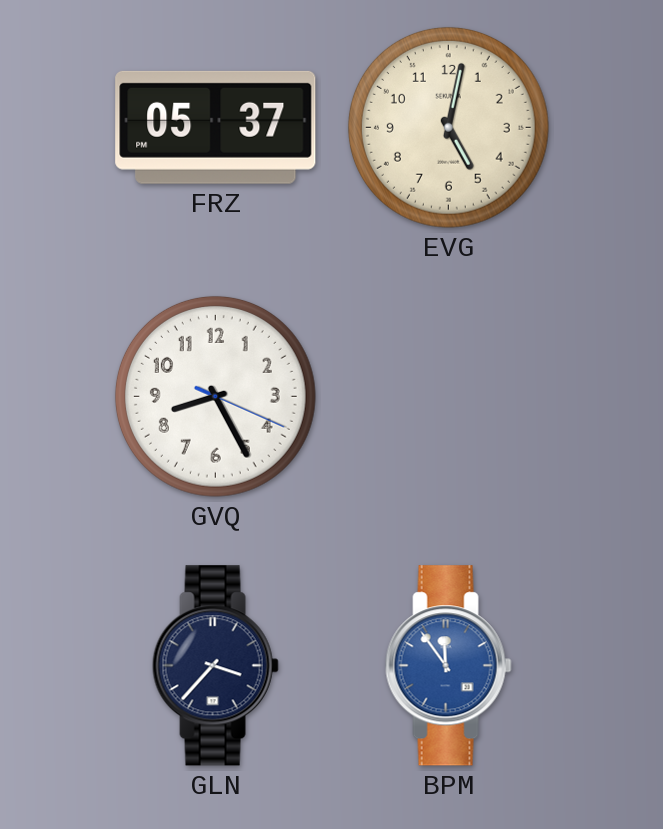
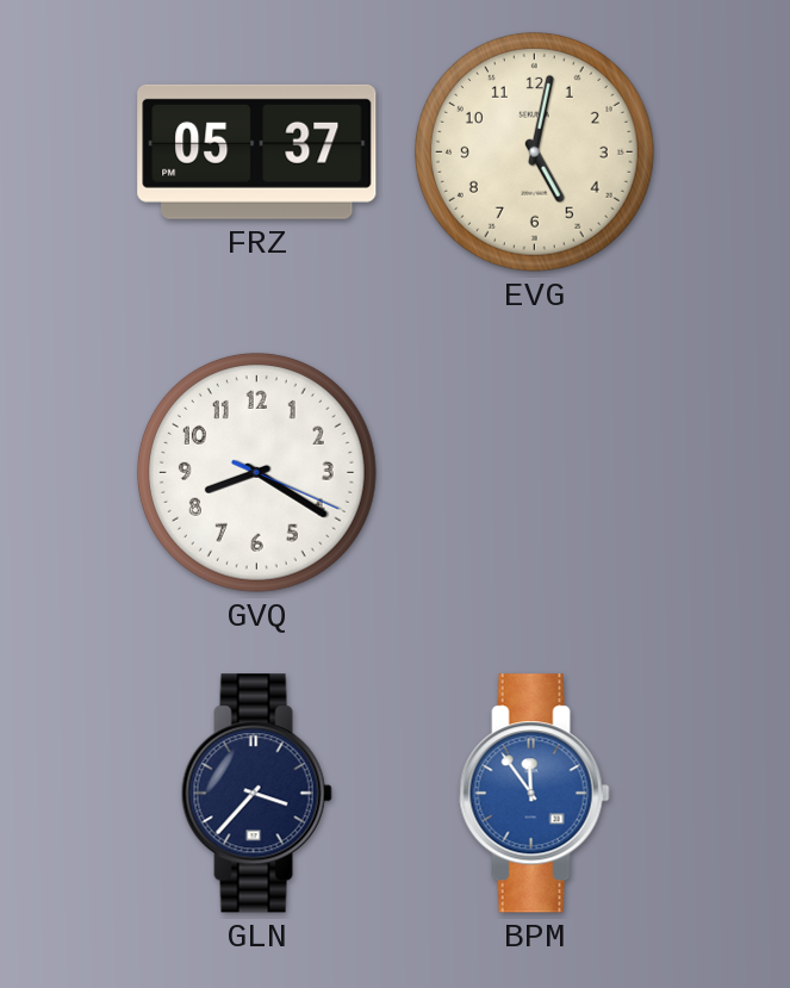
GVQ: 8:25 -> 8:20
